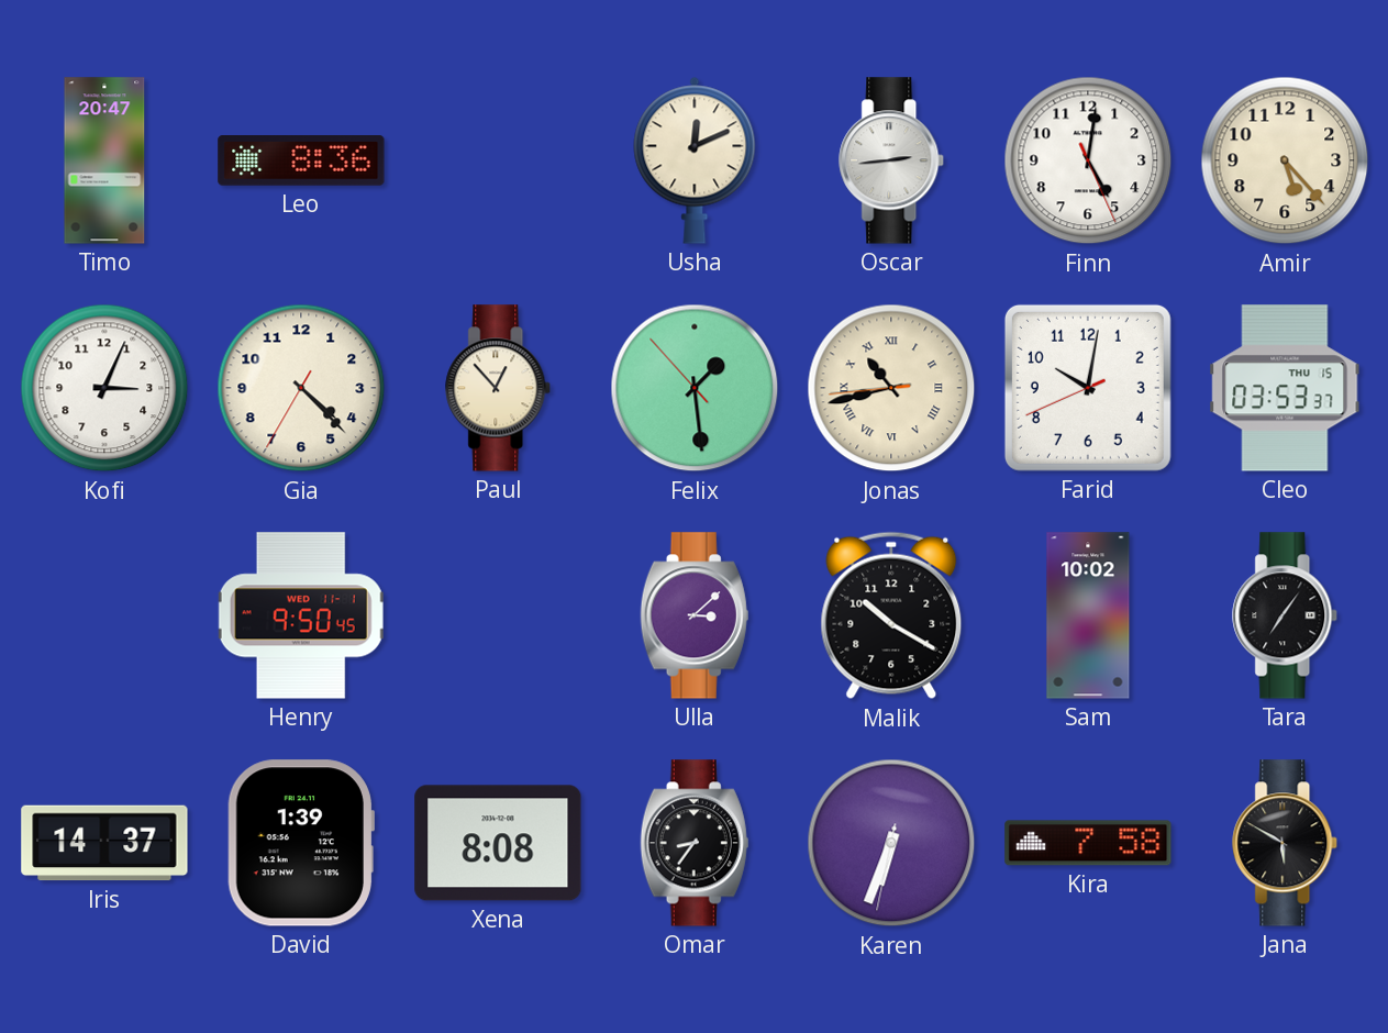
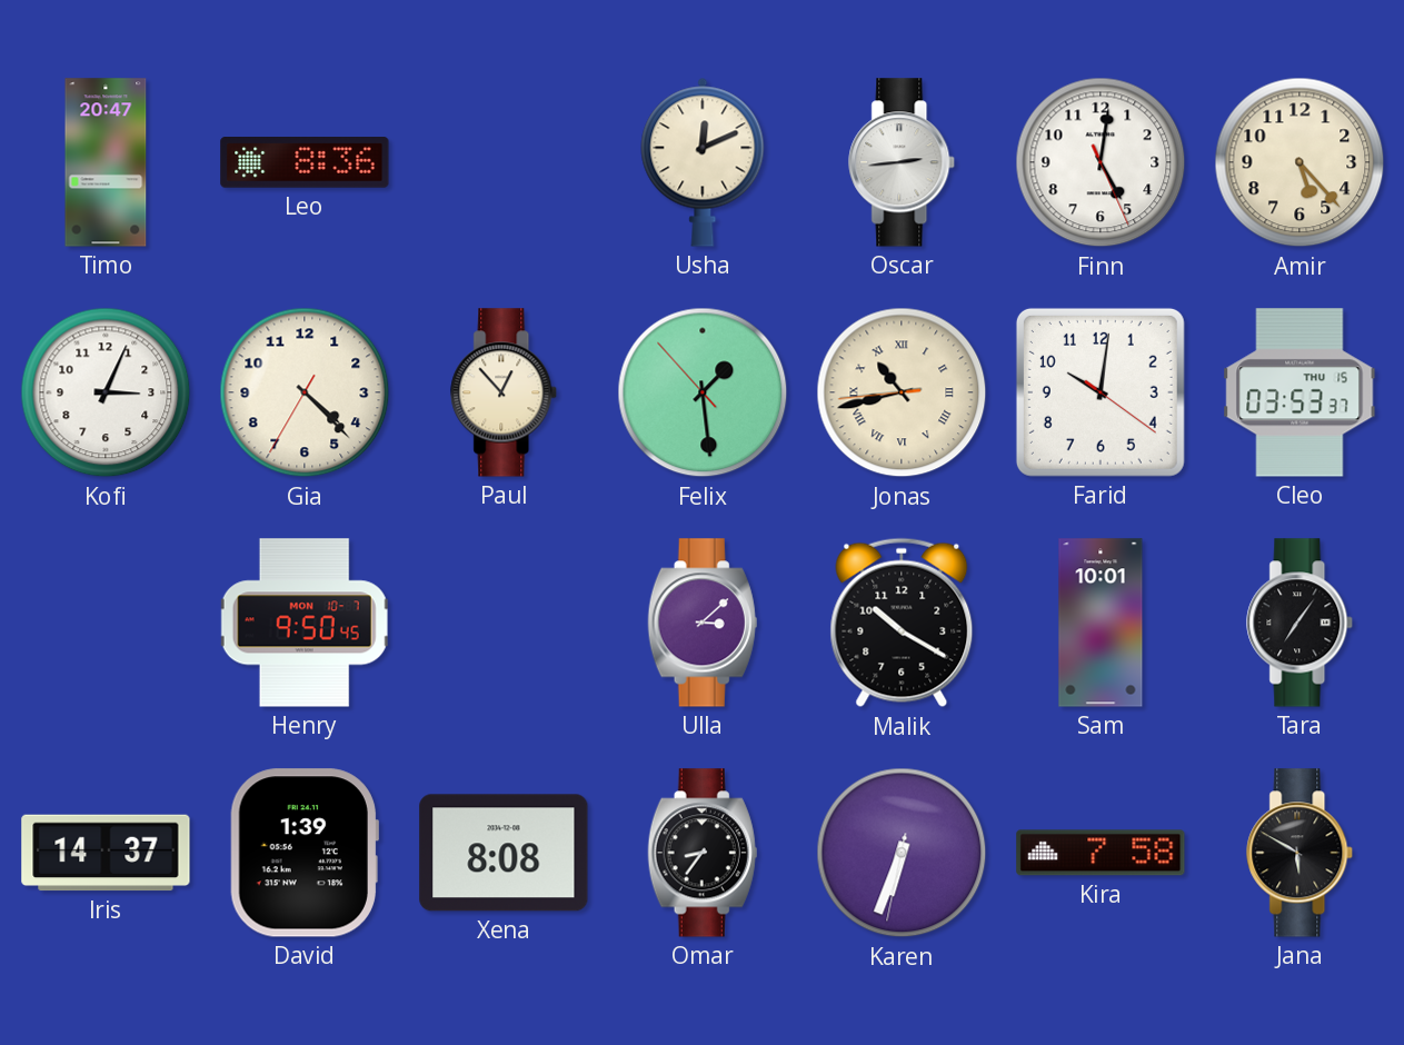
Farid: 10:01:41 -> 10:01:21
Henry date: WED 11-1 -> MON 10-7
Sam: 10:02 -> 10:01
